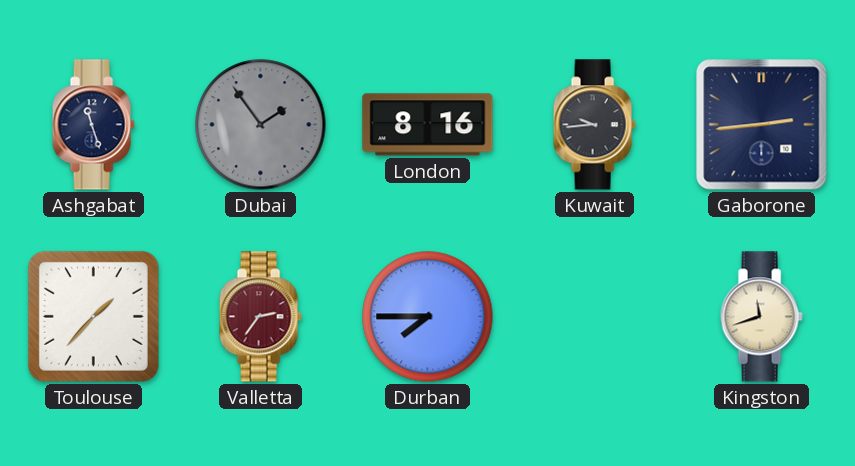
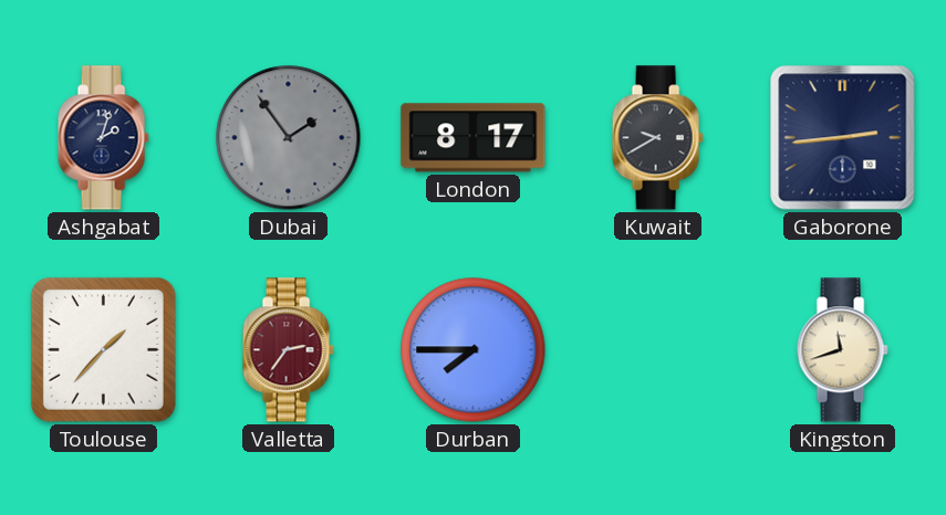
Ashgabat: 11:27 -> 2:03
London: 8:16 -> 8:17
Kuwait: 9:44 -> 9:40
